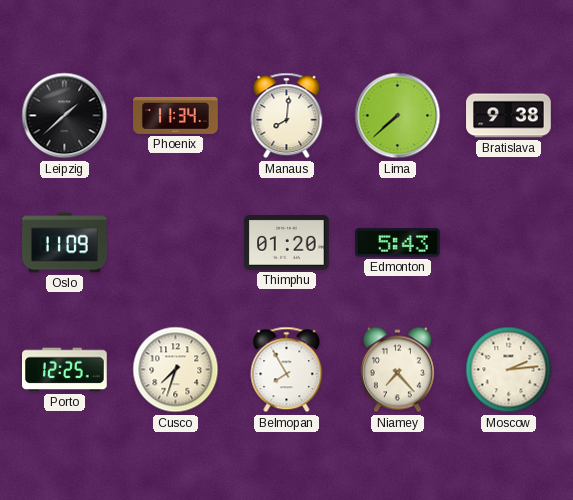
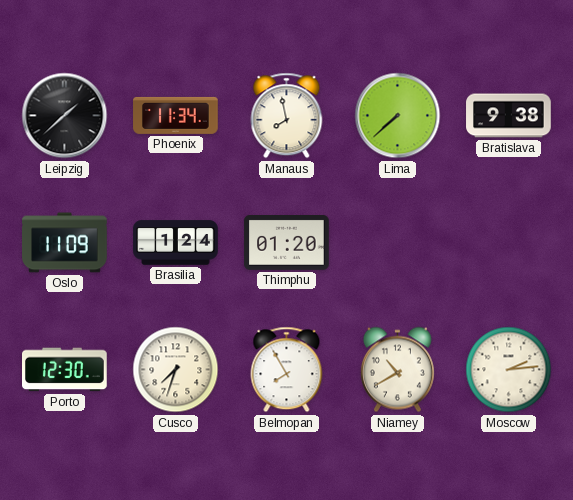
Manaus: 8:01 -> 7:58
Brasilia: none -> 1:24
Edmonton: 5:43 -> none
Porto: 12:25 -> 12:30
Niamey: 7:23 -> 10:40
